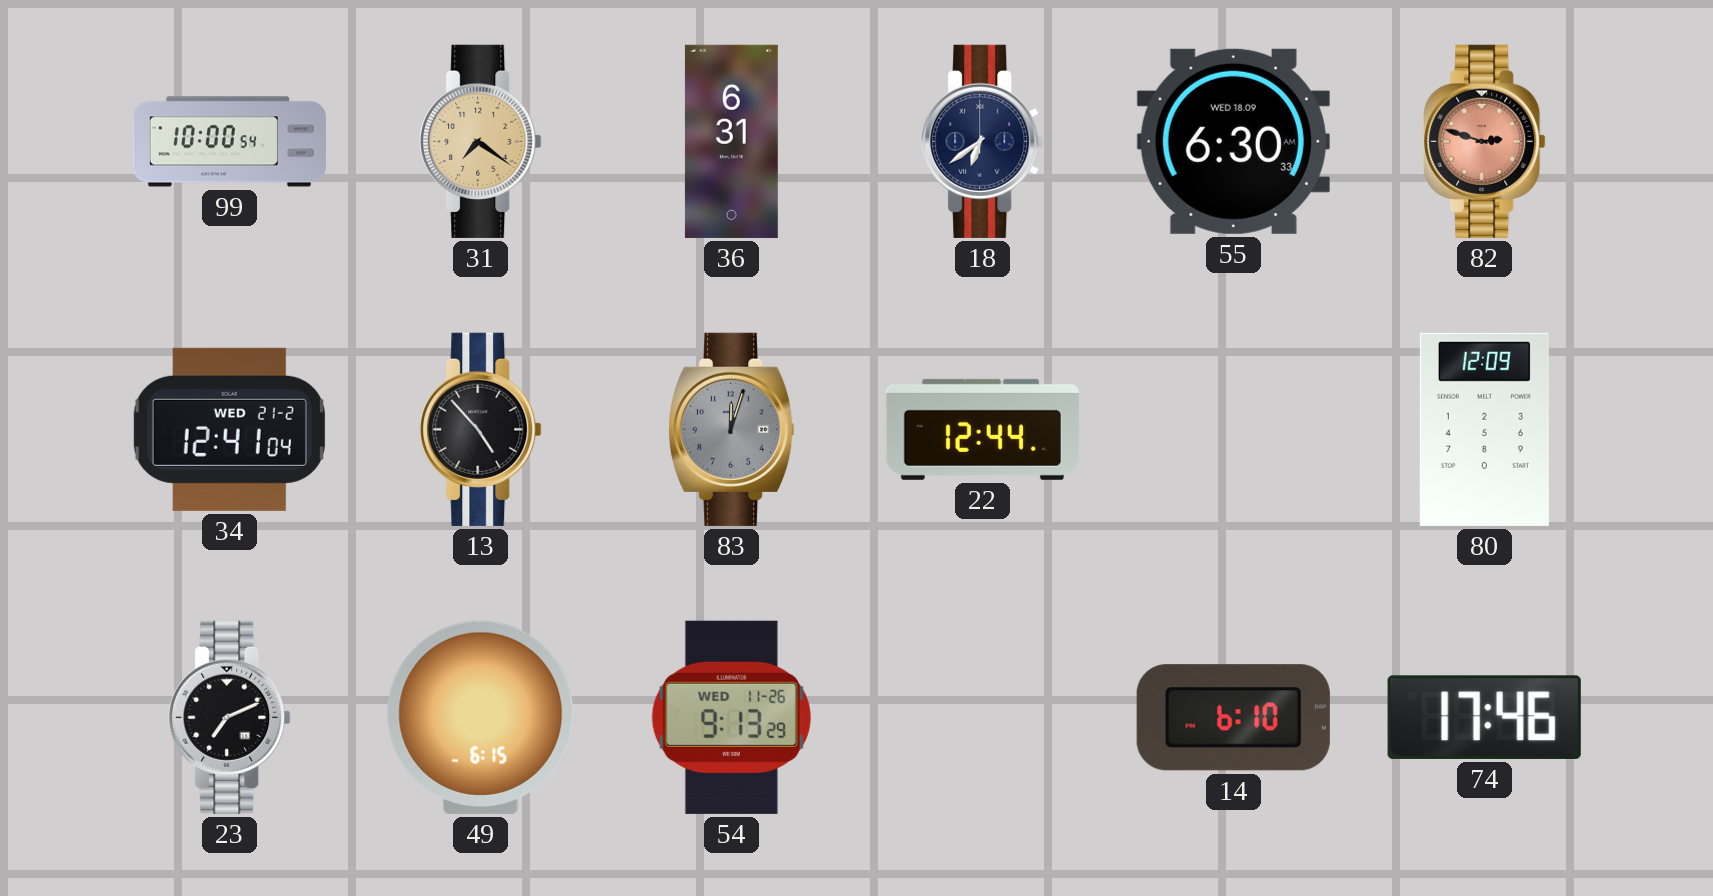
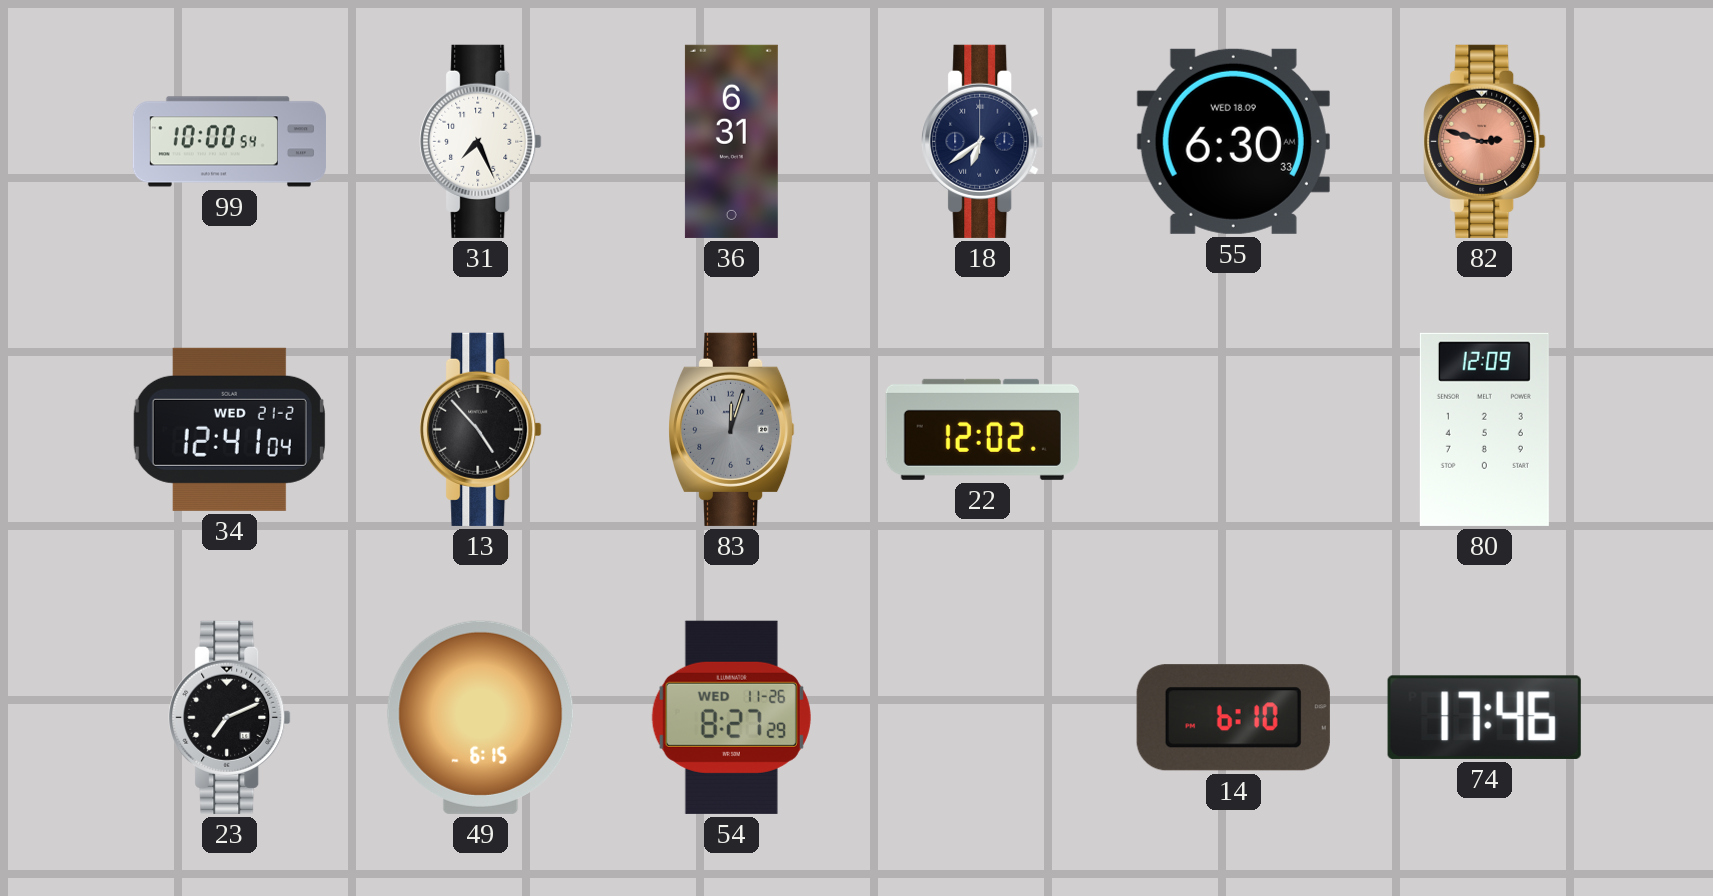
31: 7:21 -> 7:26
31 dial: champagne -> white
22: 12:44 -> 12:02
54: 9:13 -> 8:27
